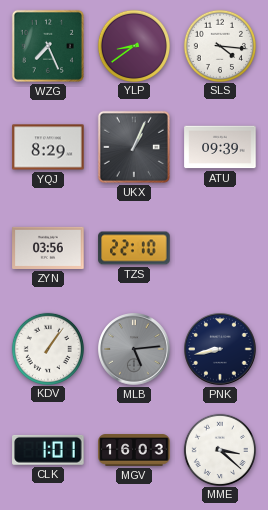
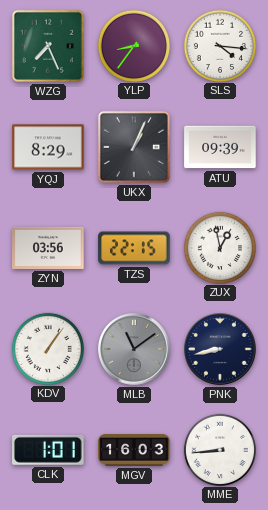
YLP: 8:39 -> 8:36
TZS: 22:10 -> 22:15
ZUX: none -> 12:58
MLB: 5:14 -> 11:09
MME: 3:22 -> 8:44
